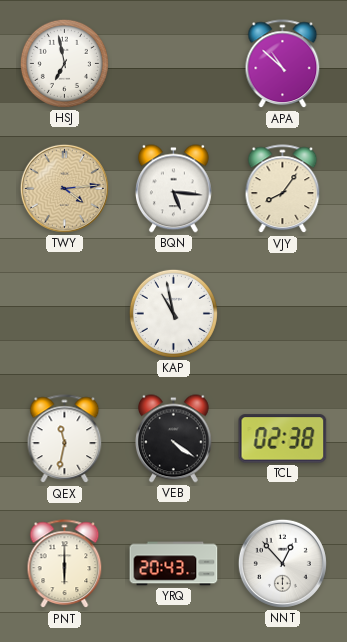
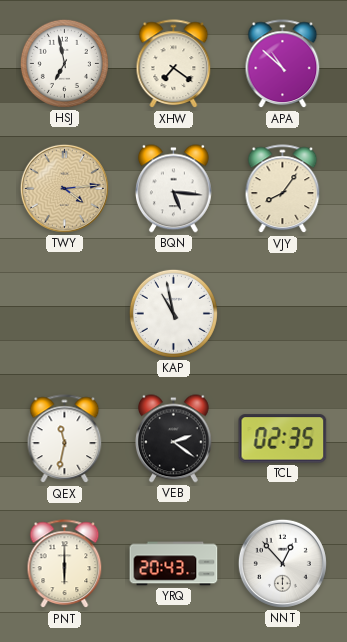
XHW: none -> 7:21
VEB: 4:21 -> 2:21
TCL: 02:38 -> 02:35
